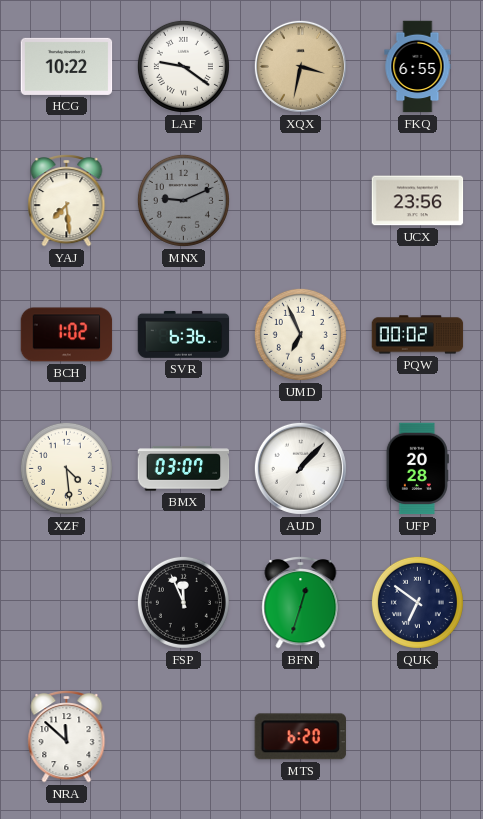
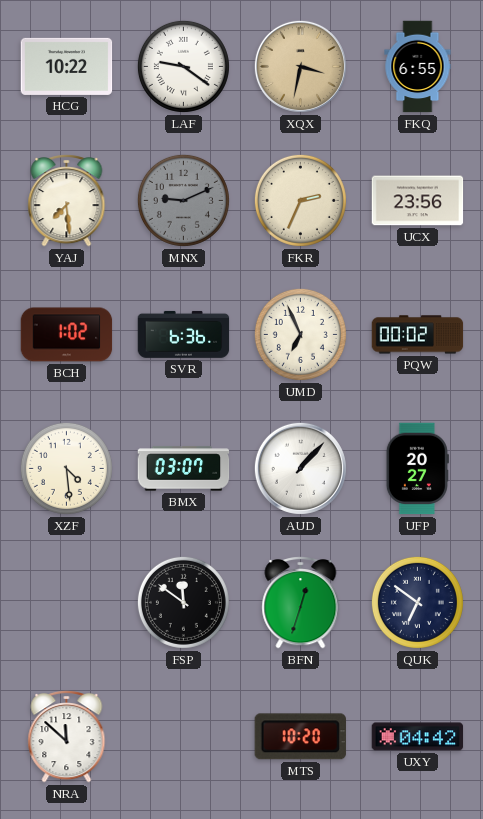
FKR: none -> 2:34
UFP: 20:28 -> 20:27
FSP: 11:56 -> 11:51
MTS: 6:20 -> 10:20
UXY: none -> 04:42
